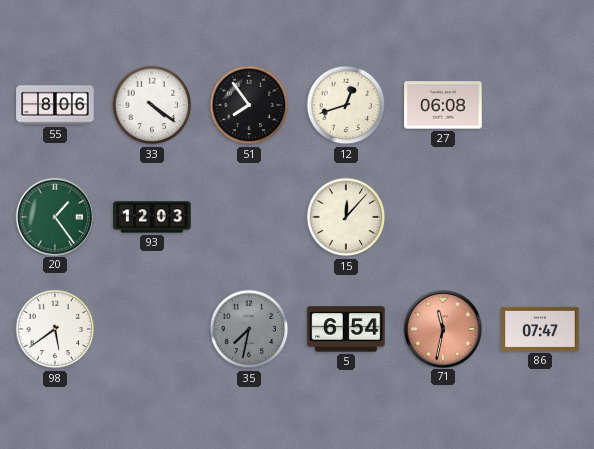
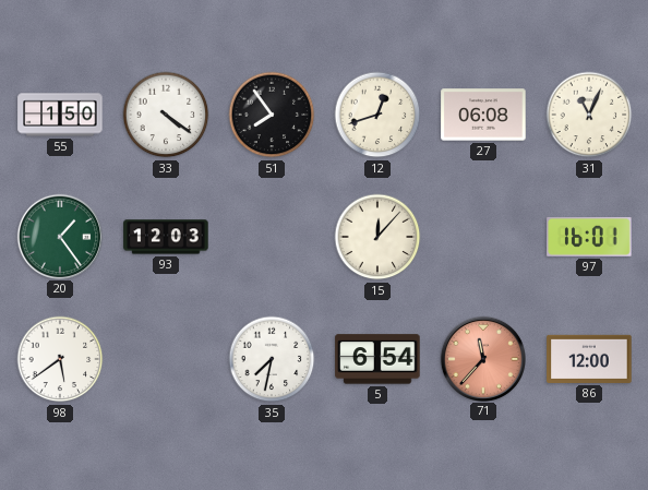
55: 8:06 -> 1:50
31: none -> 11:04
97: none -> 16:01
35 dial: grey -> white
71: 11:32 -> 11:37
86: 07:47 -> 12:00
